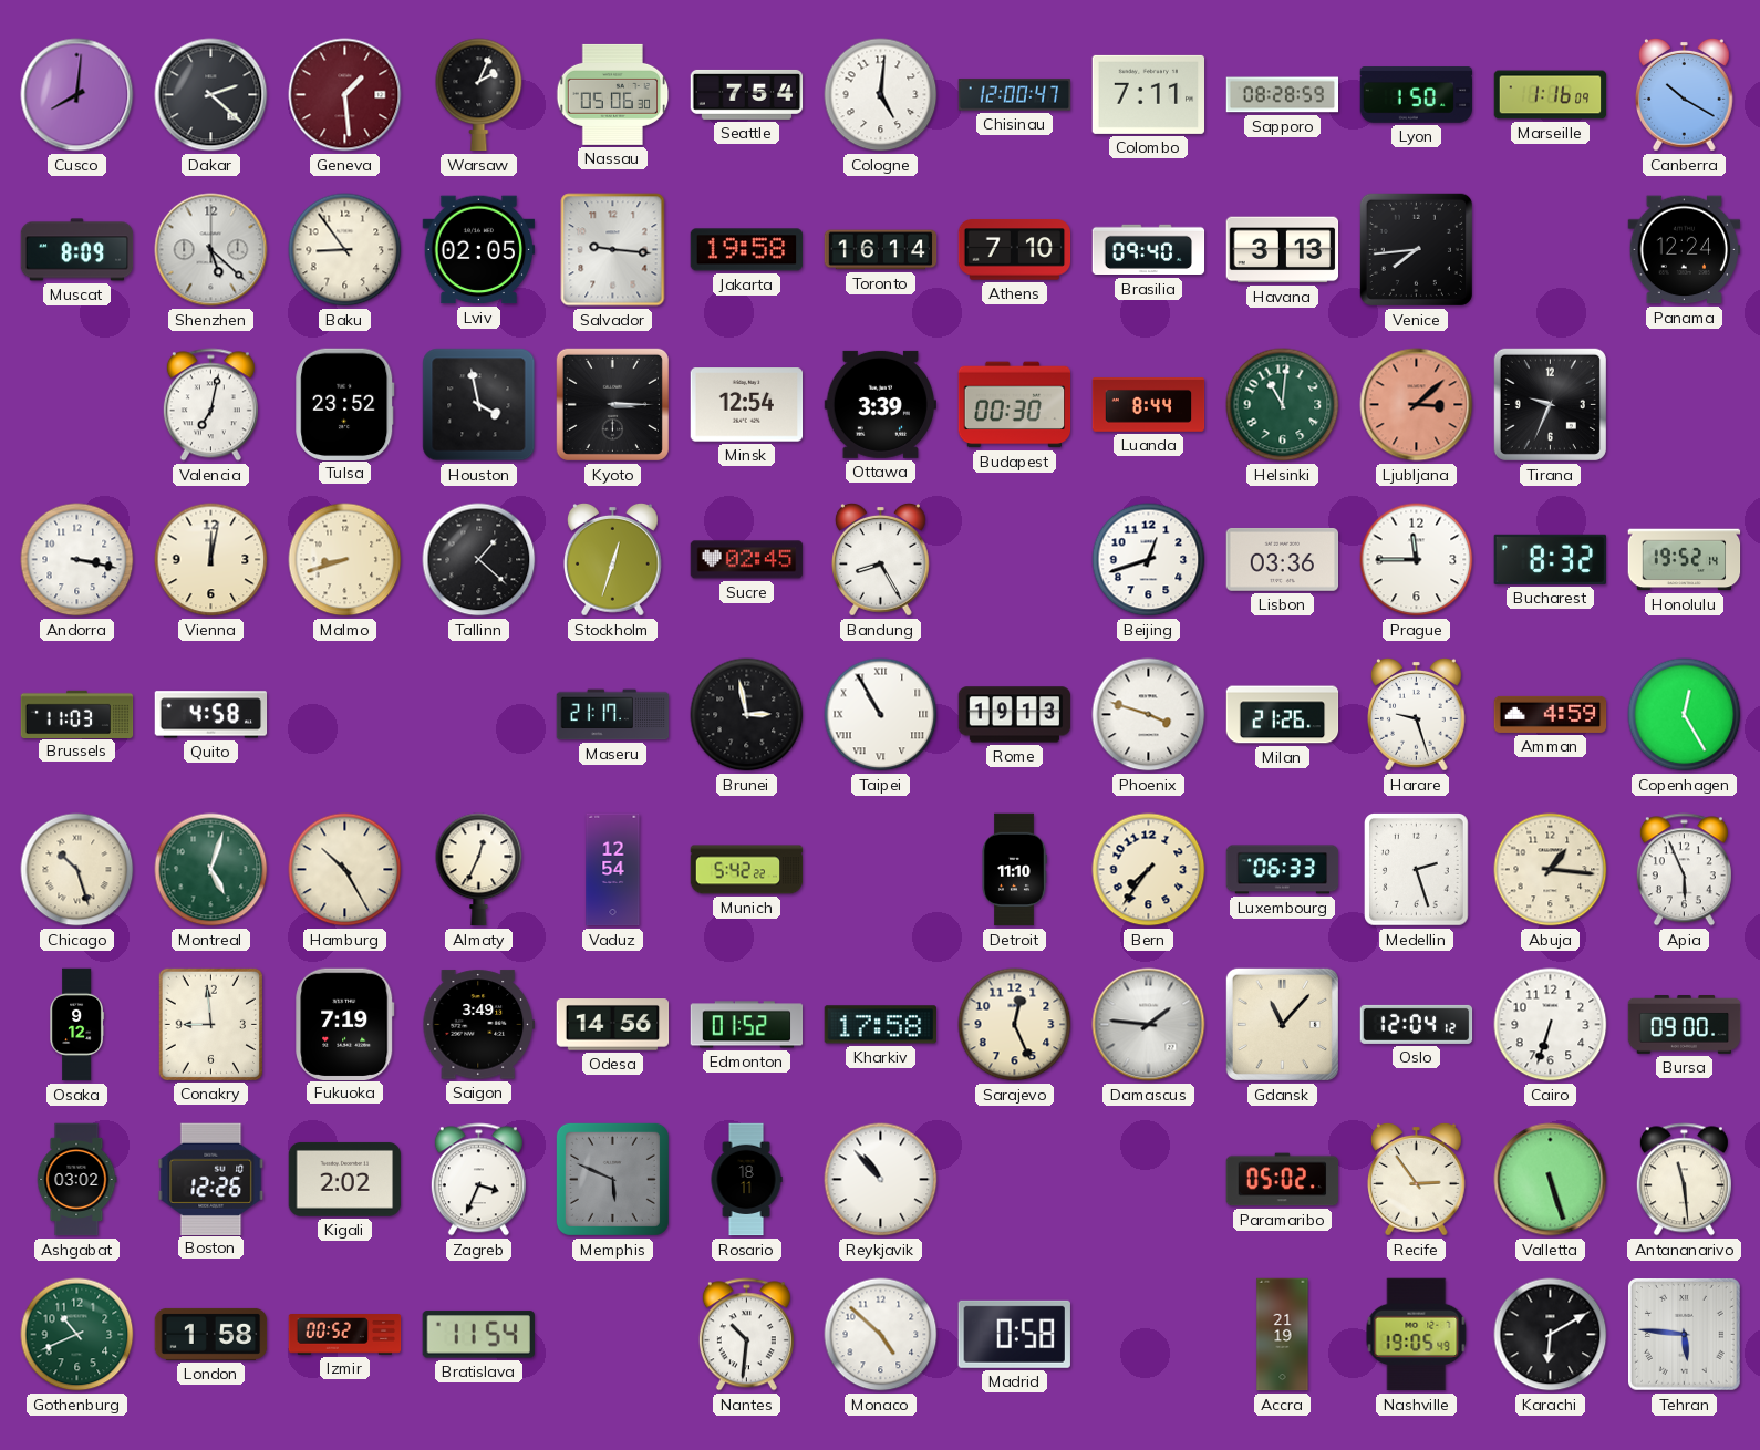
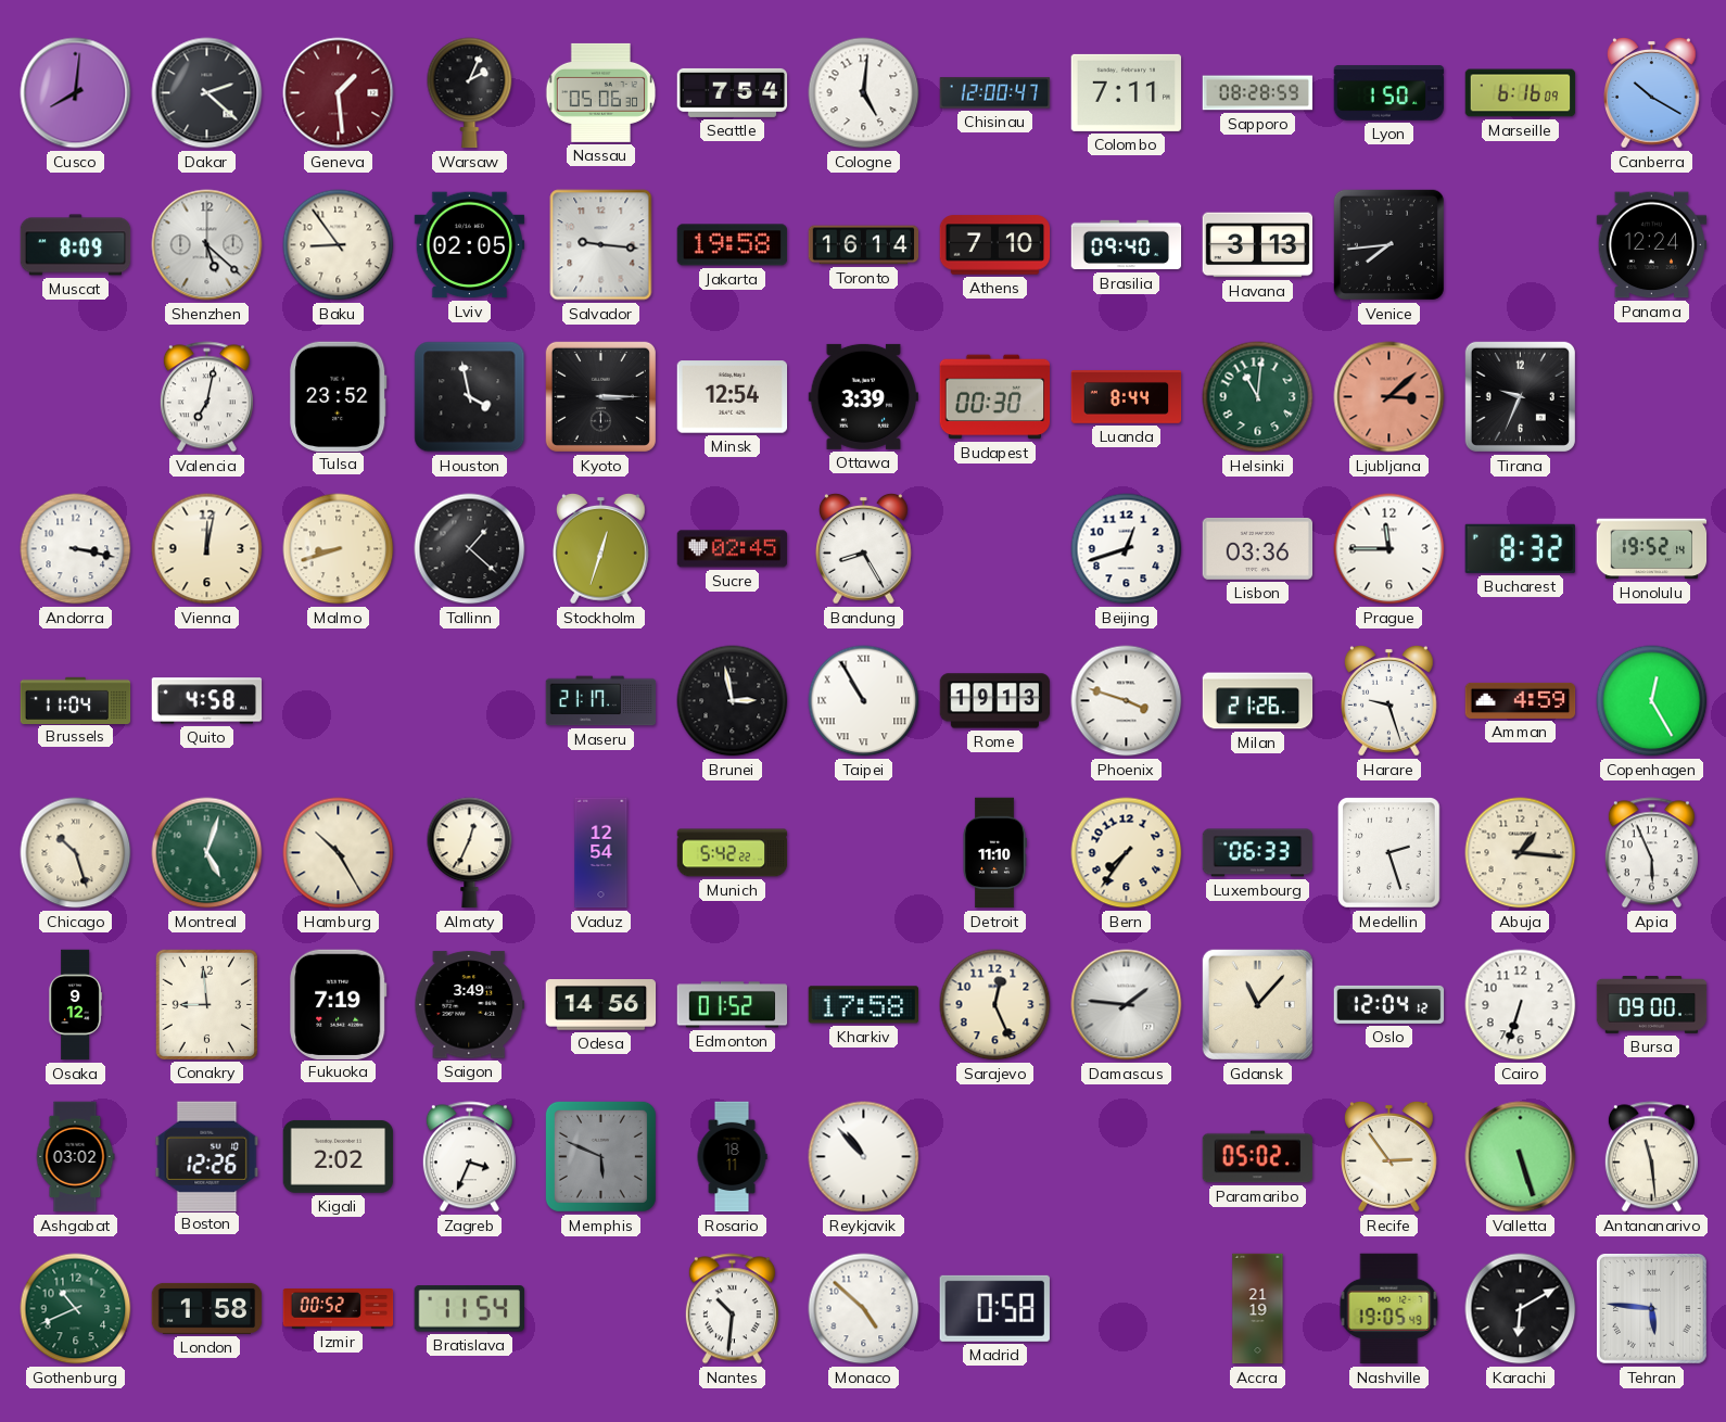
Marseille: 1:16 -> 6:16
Brussels: 11:03 -> 11:04
